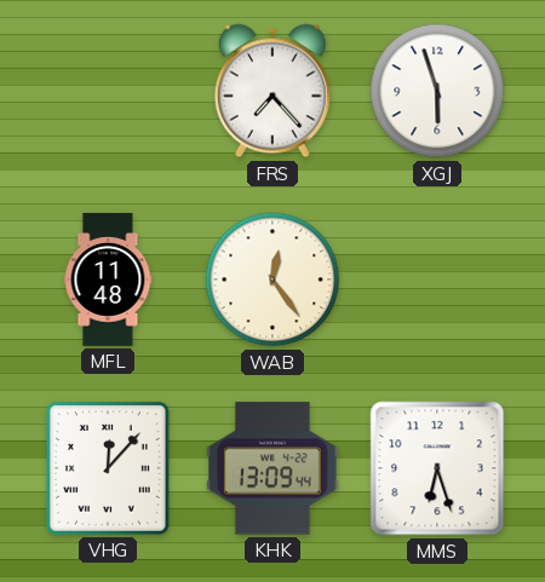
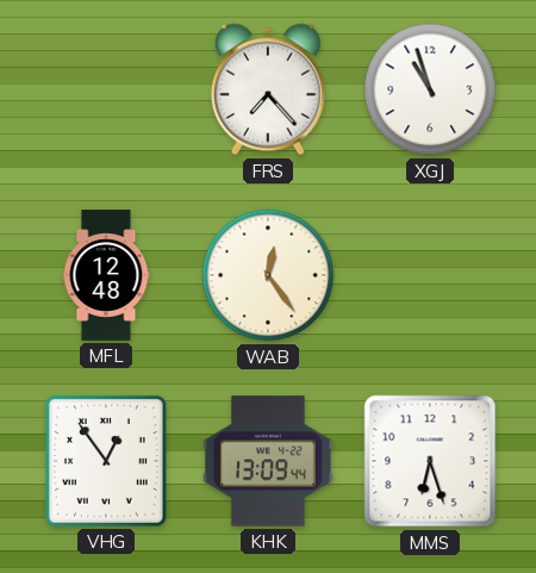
XGJ: 5:57 -> 10:57
MFL: 11:48 -> 12:48
VHG: 12:07 -> 12:54
